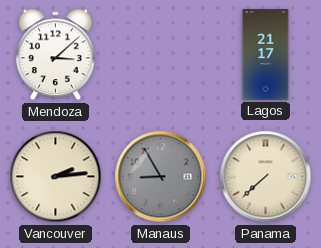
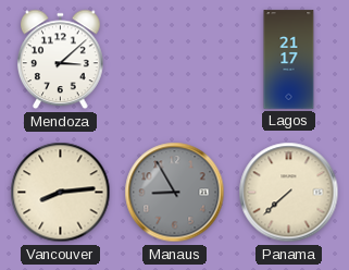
Vancouver: 2:14 -> 8:14
